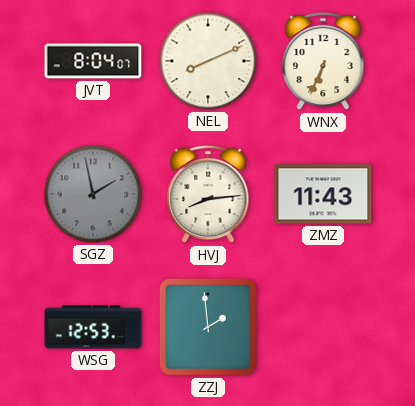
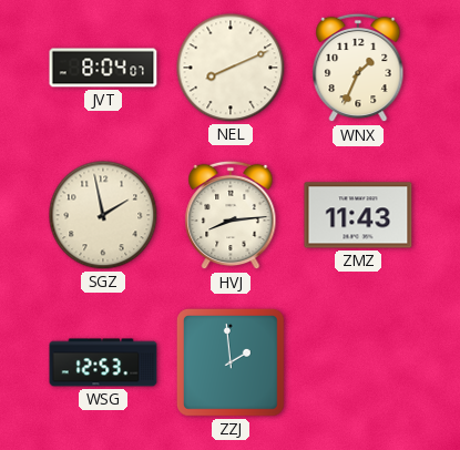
WNX: 6:34 -> 1:34
SGZ dial: grey -> cream
